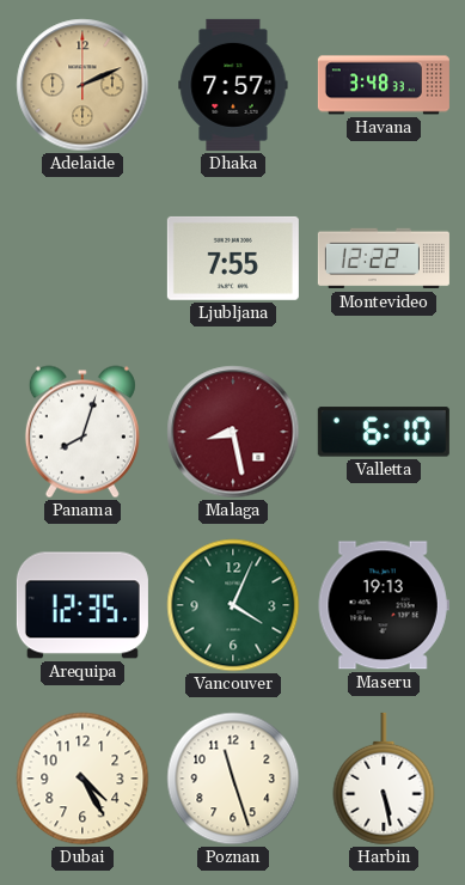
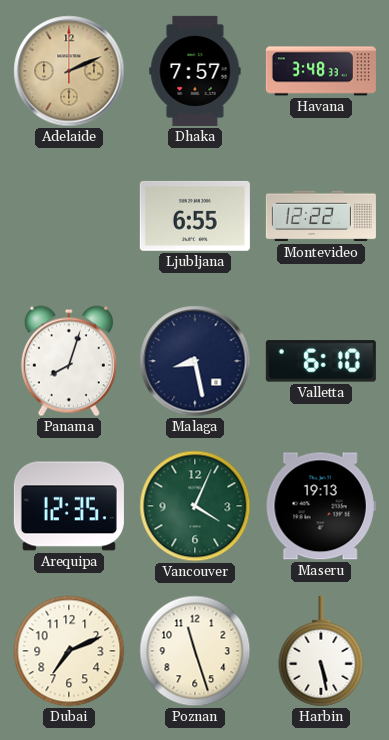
Ljubljana: 7:55 -> 6:55
Malaga dial: burgundy -> navy
Dubai: 4:25 -> 7:11
